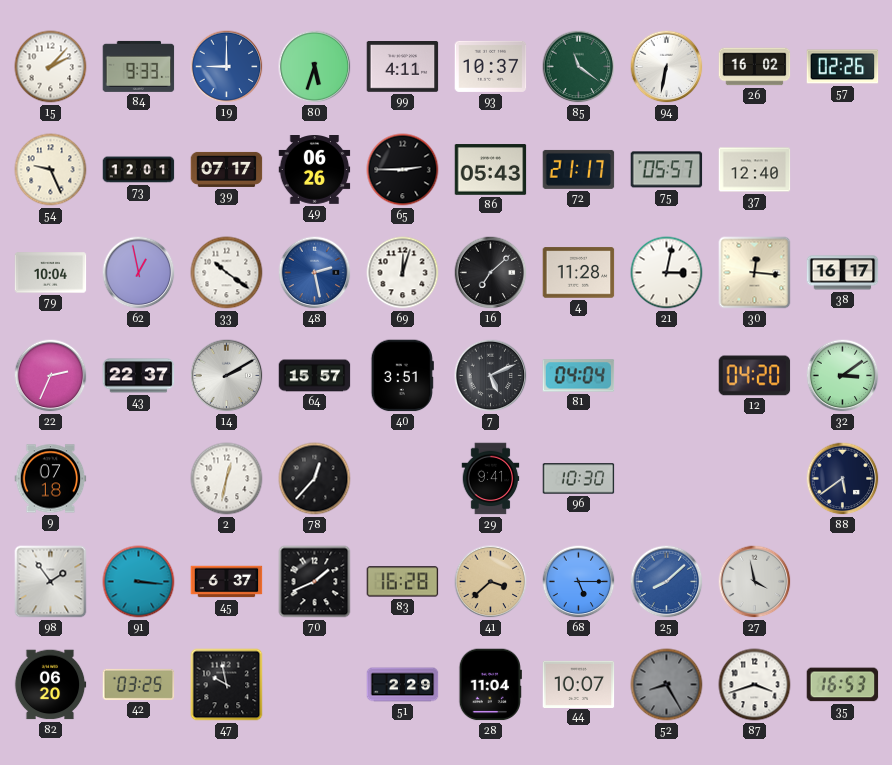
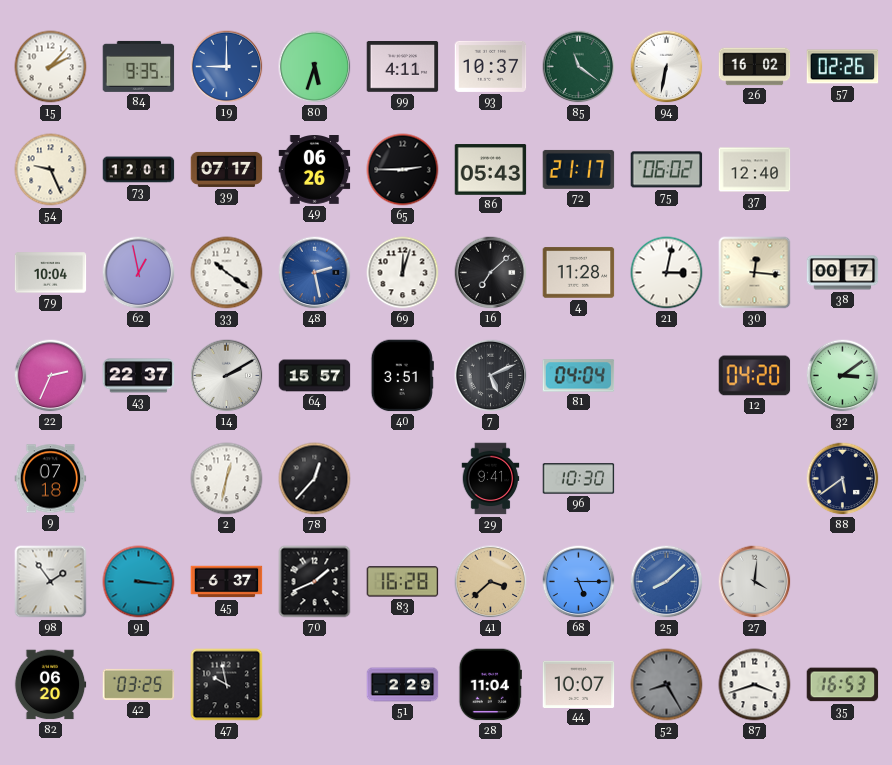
84: 9:33 -> 9:35
75: 05:57 -> 06:02
38: 16:17 -> 00:17
27: 3:58 -> 4:01
